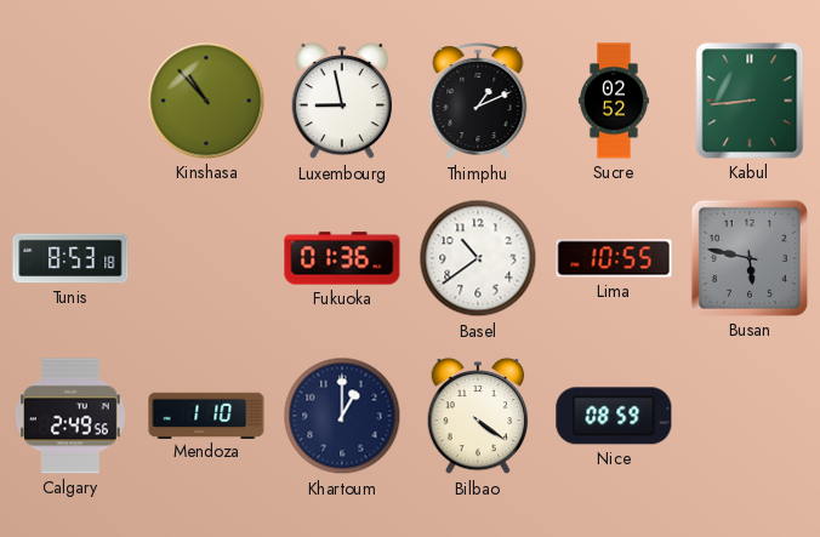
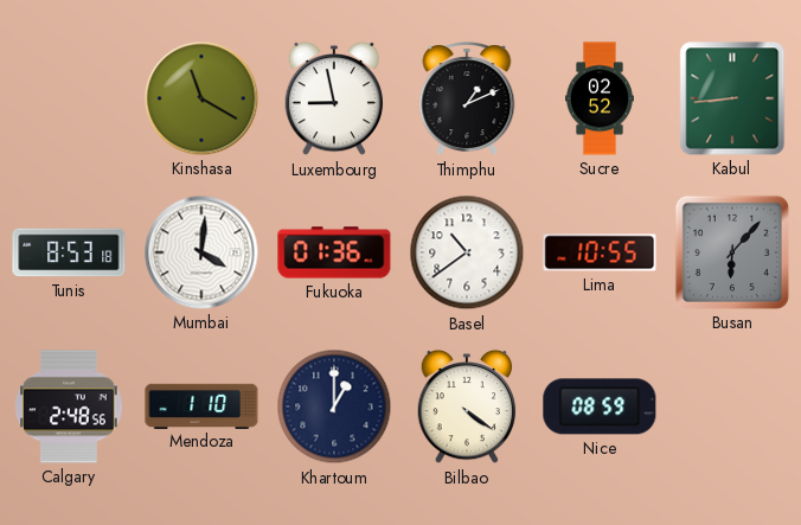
Kinshasa: 10:53 -> 11:20
Mumbai: none -> 4:01
Busan: 5:47 -> 6:07
Calgary: 2:49 -> 2:48
